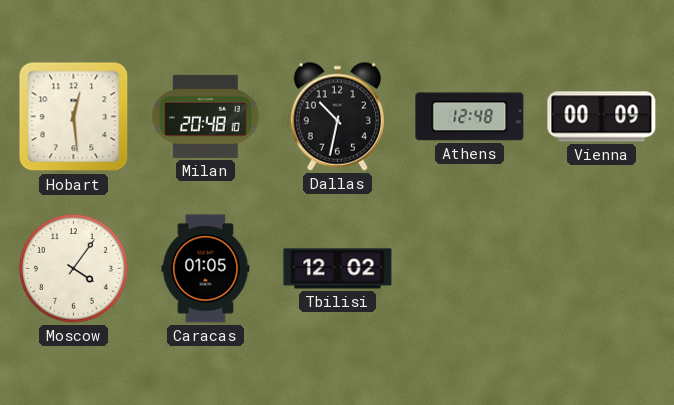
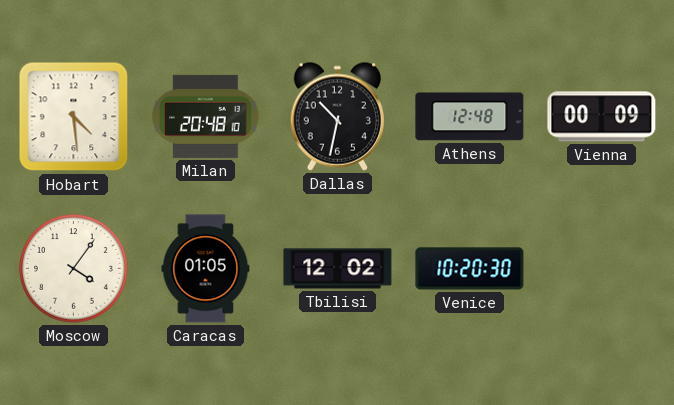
Hobart: 12:29 -> 4:29
Venice: none -> 10:20
